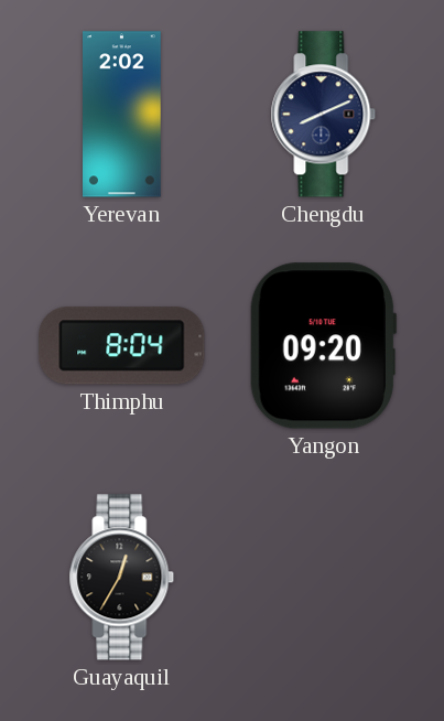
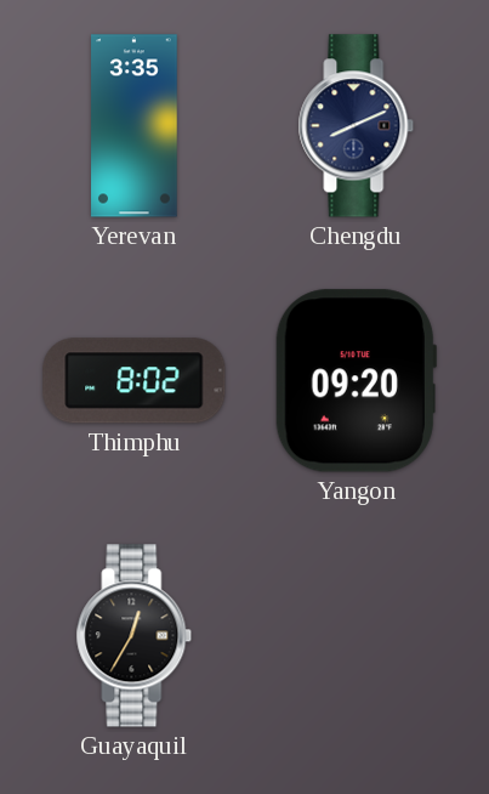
Yerevan: 2:02 -> 3:35
Thimphu: 8:04 -> 8:02
